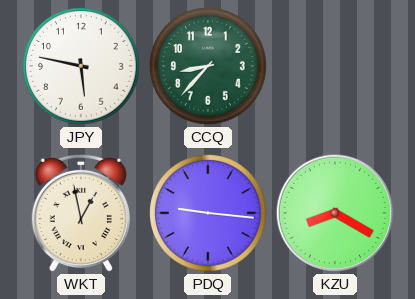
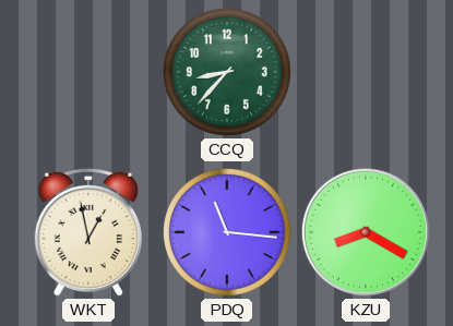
JPY: 5:47 -> none
PDQ: 9:16 -> 11:16
